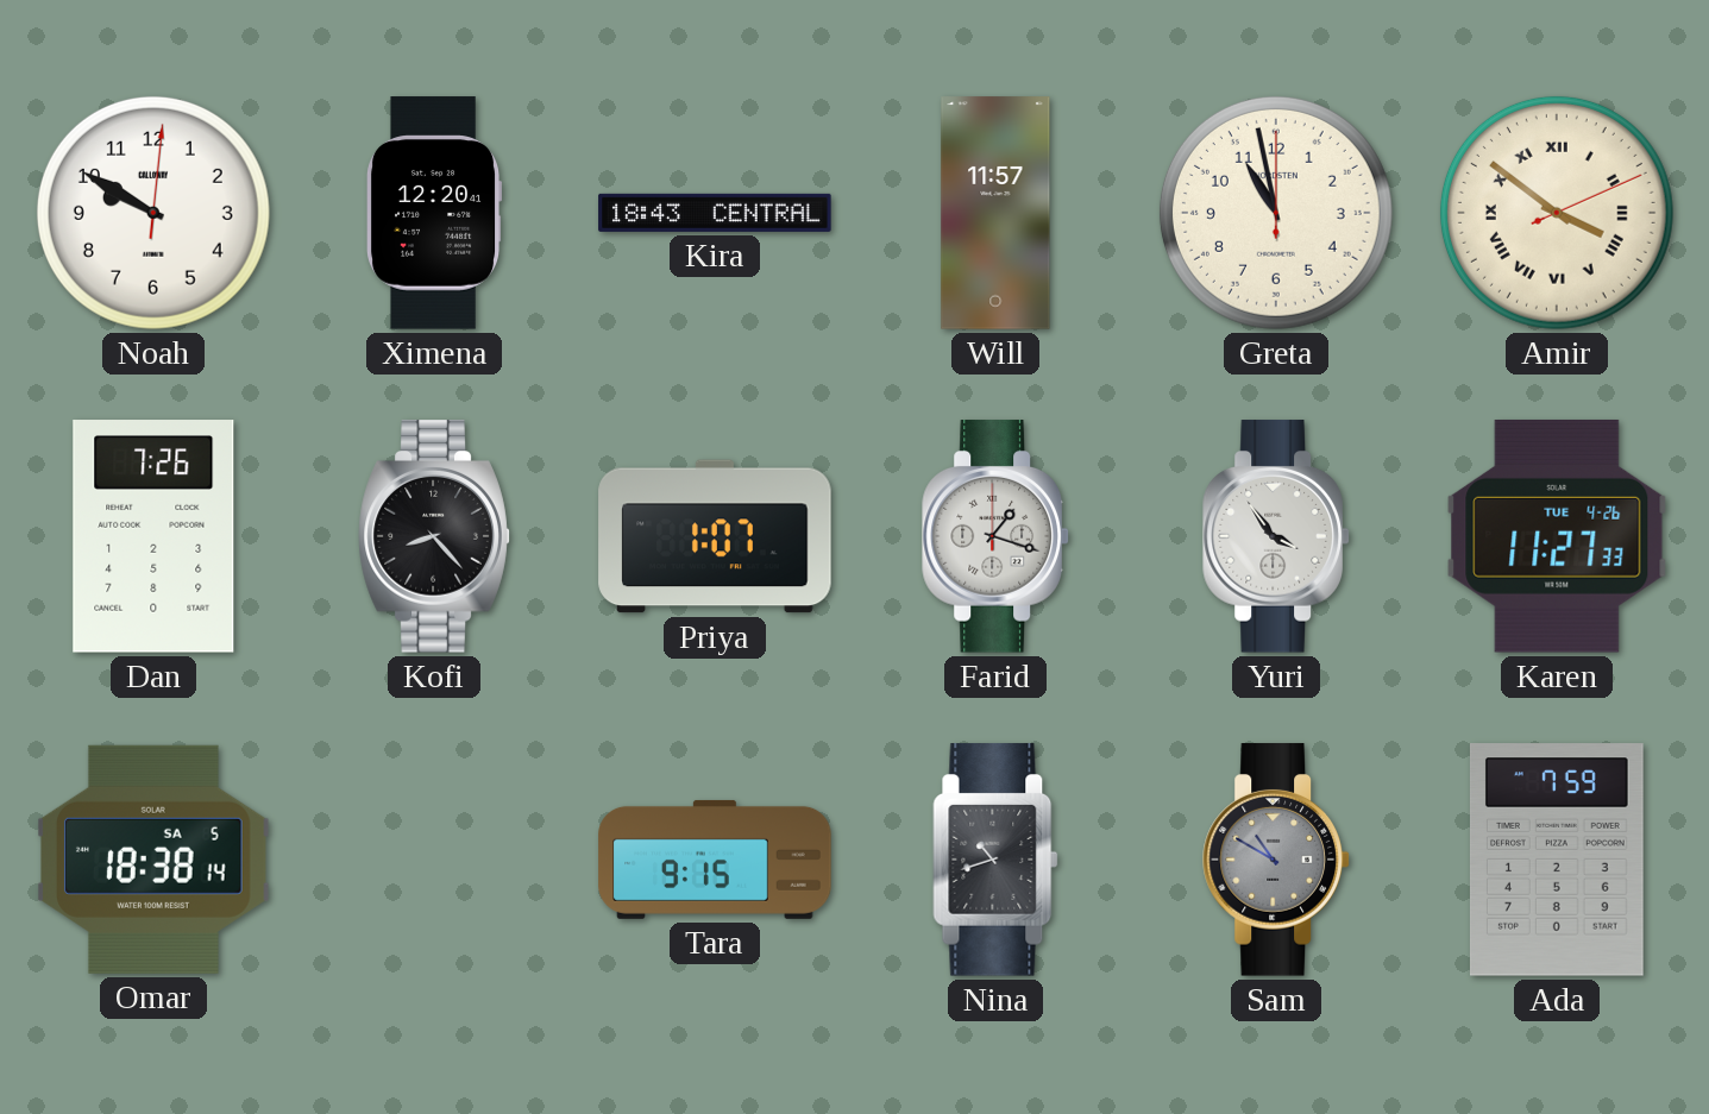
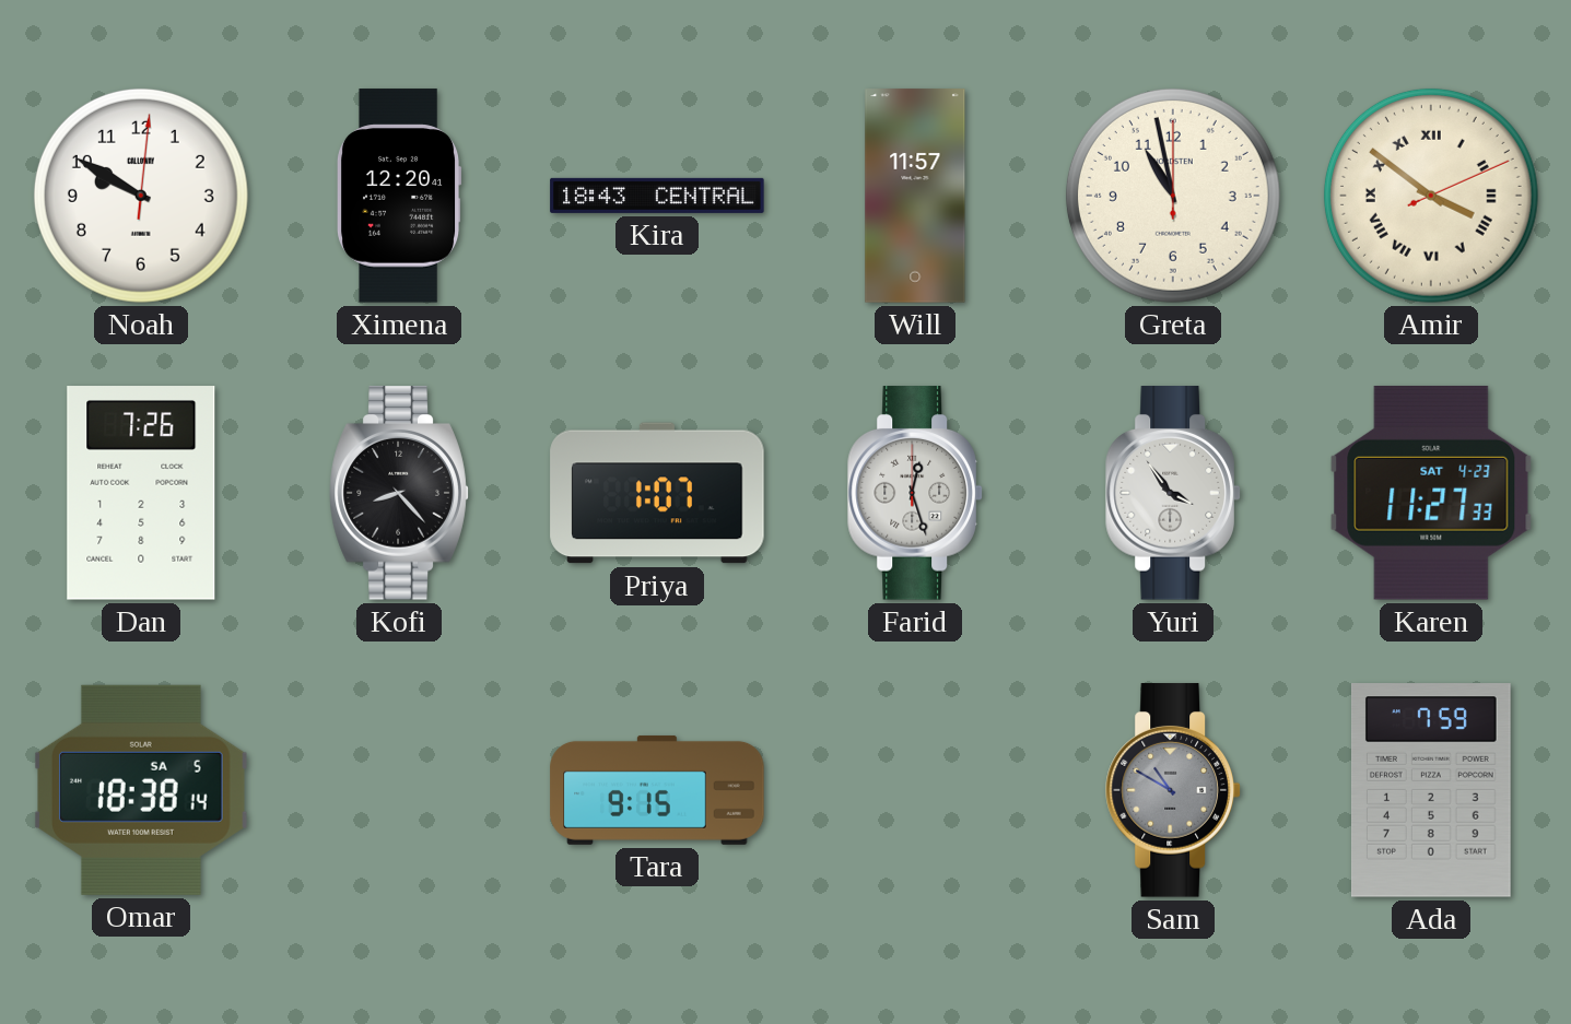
Farid: 1:18 -> 12:27
Karen date: TUE 4-26 -> SAT 4-23
Nina: 10:42 -> none
